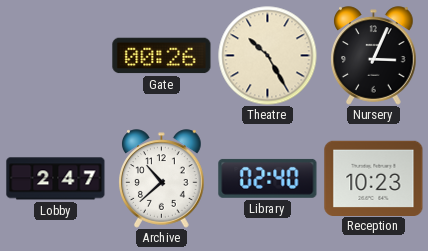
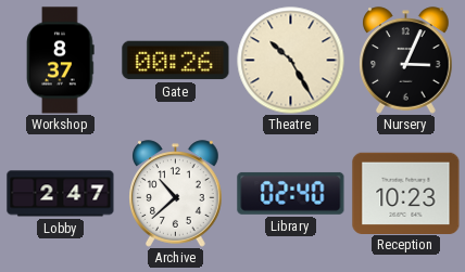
Workshop: none -> 8:37
